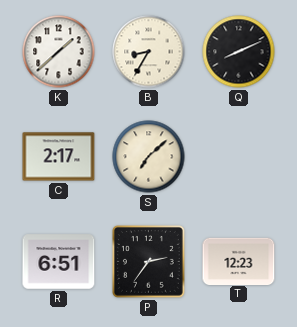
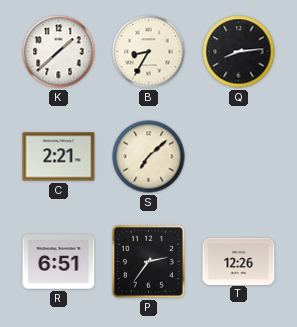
Q: 8:11 -> 8:14
C: 2:17 -> 2:21
T: 12:23 -> 12:26
